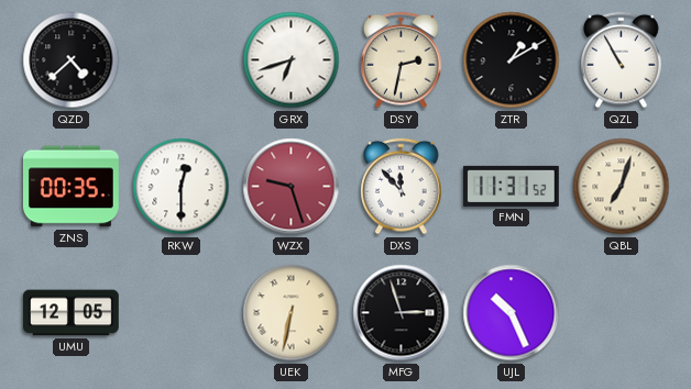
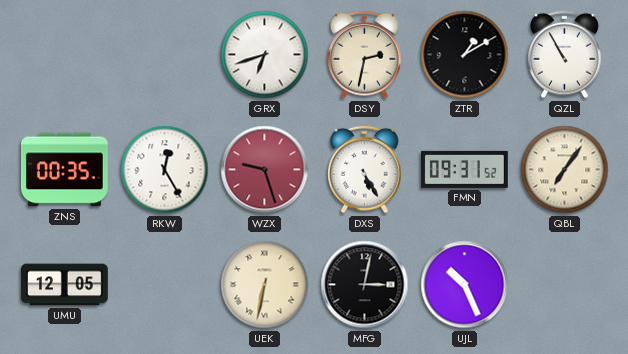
QZD: 4:38 -> none
RKW: 12:30 -> 12:25
DXS: 11:53 -> 5:25
FMN: 11:31 -> 09:31
QBL: 7:03 -> 7:06
MFG: 2:57 -> 3:02
